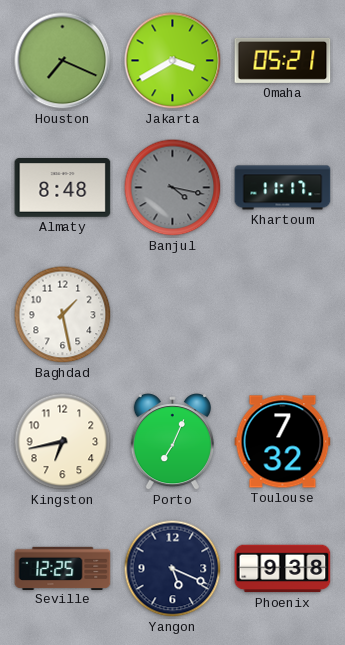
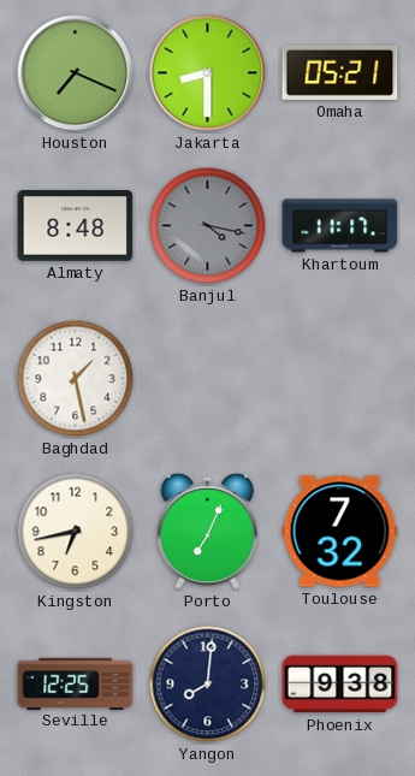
Jakarta: 3:40 -> 8:30
Yangon: 5:19 -> 8:01
